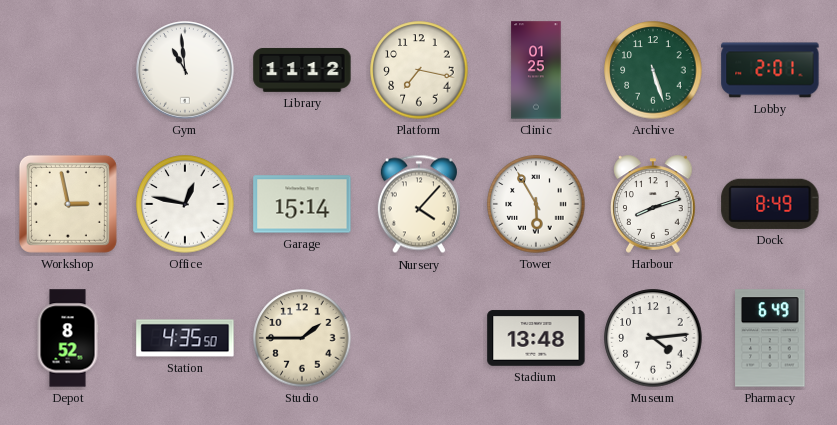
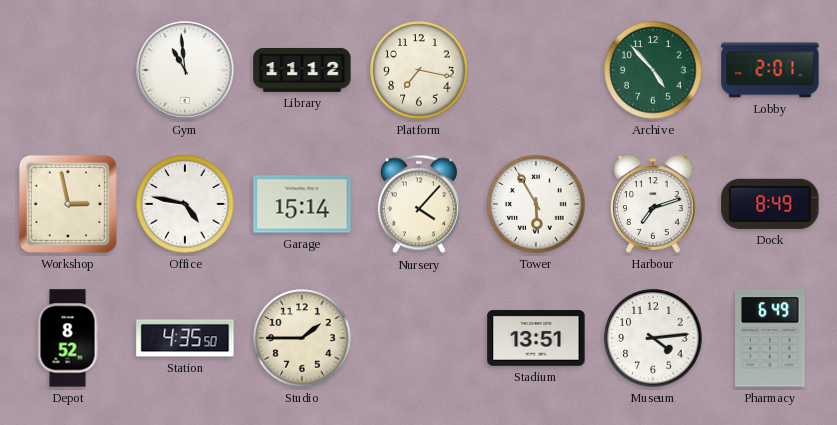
Clinic: 01:25 -> none
Archive: 5:27 -> 4:53
Office: 12:47 -> 4:47
Harbour: 8:12 -> 7:12
Stadium: 13:48 -> 13:51
